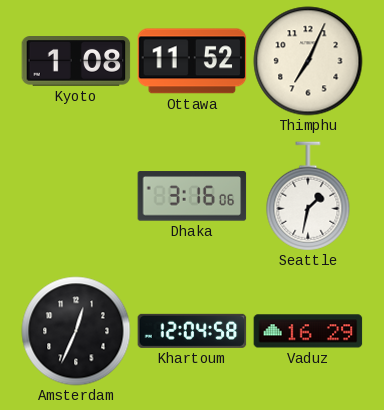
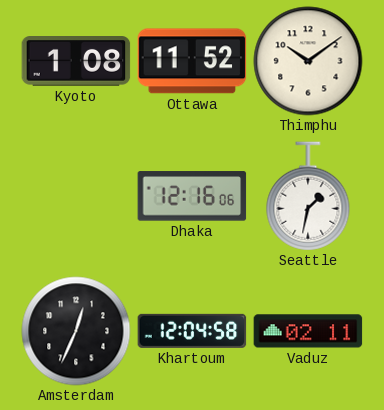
Thimphu: 7:04 -> 10:09
Dhaka: 3:16 -> 12:16
Vaduz: 16:29 -> 02:11
